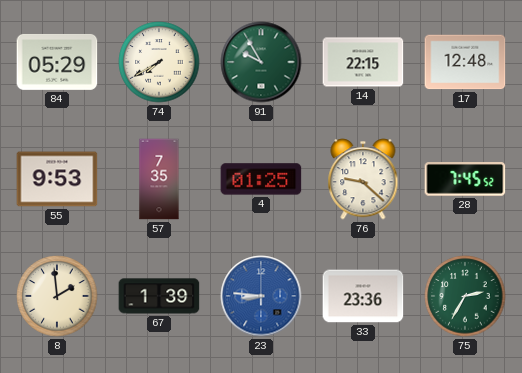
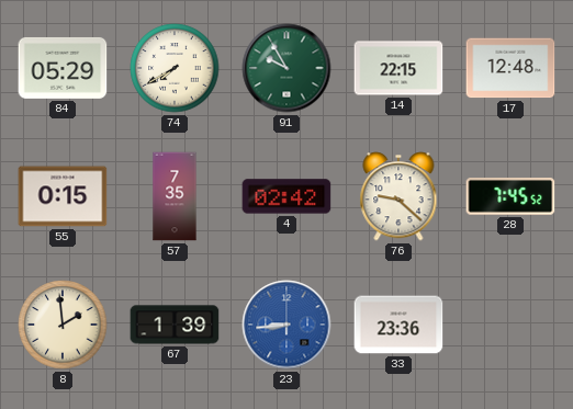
55: 9:53 -> 0:15
4: 01:25 -> 02:42
23: 8:46 -> 8:44
75: 2:35 -> none
